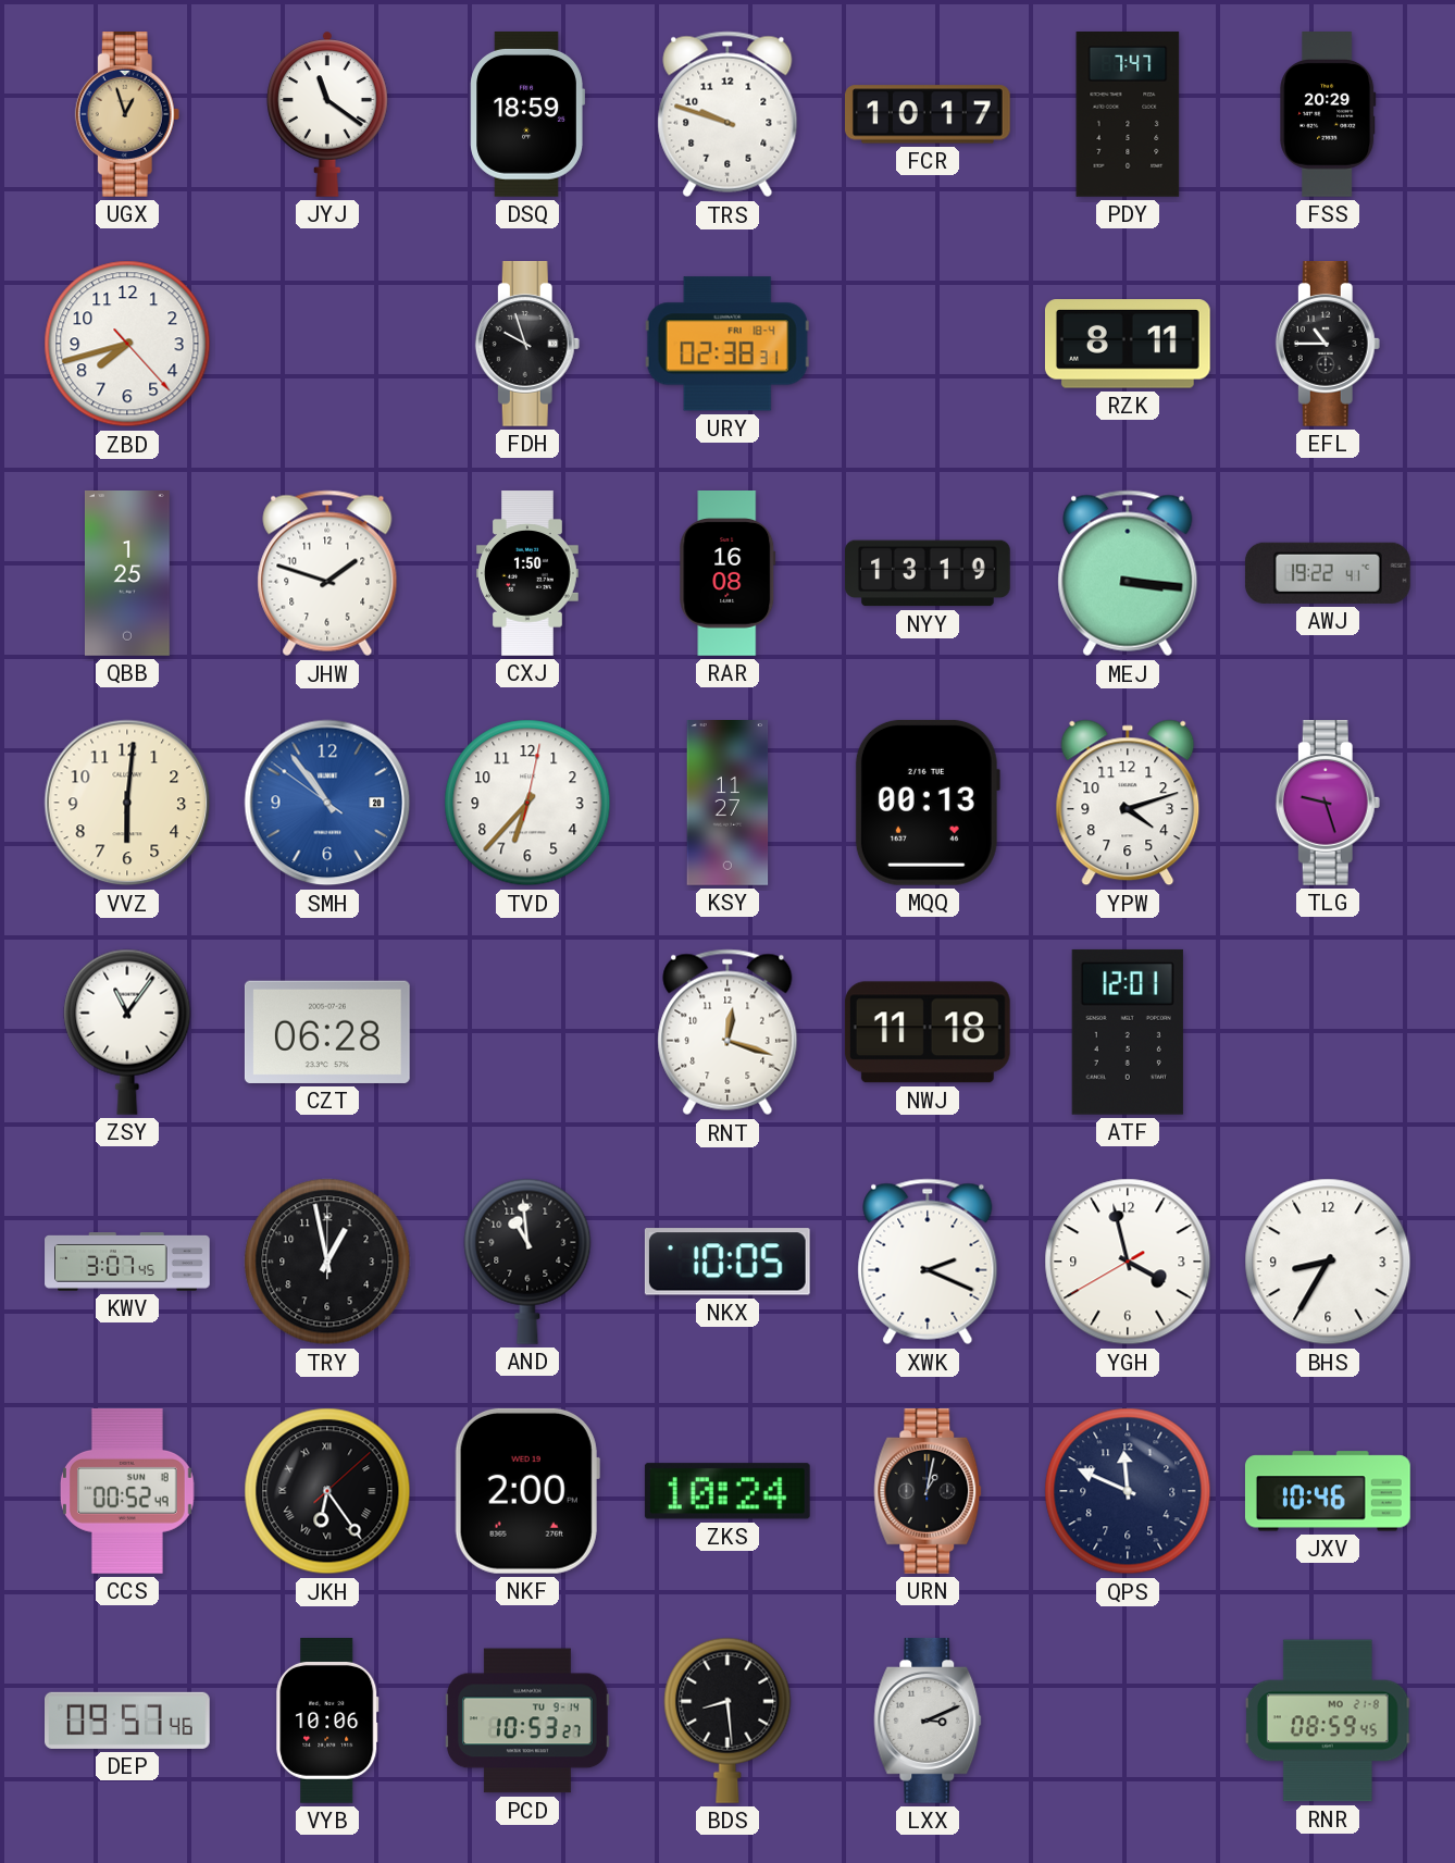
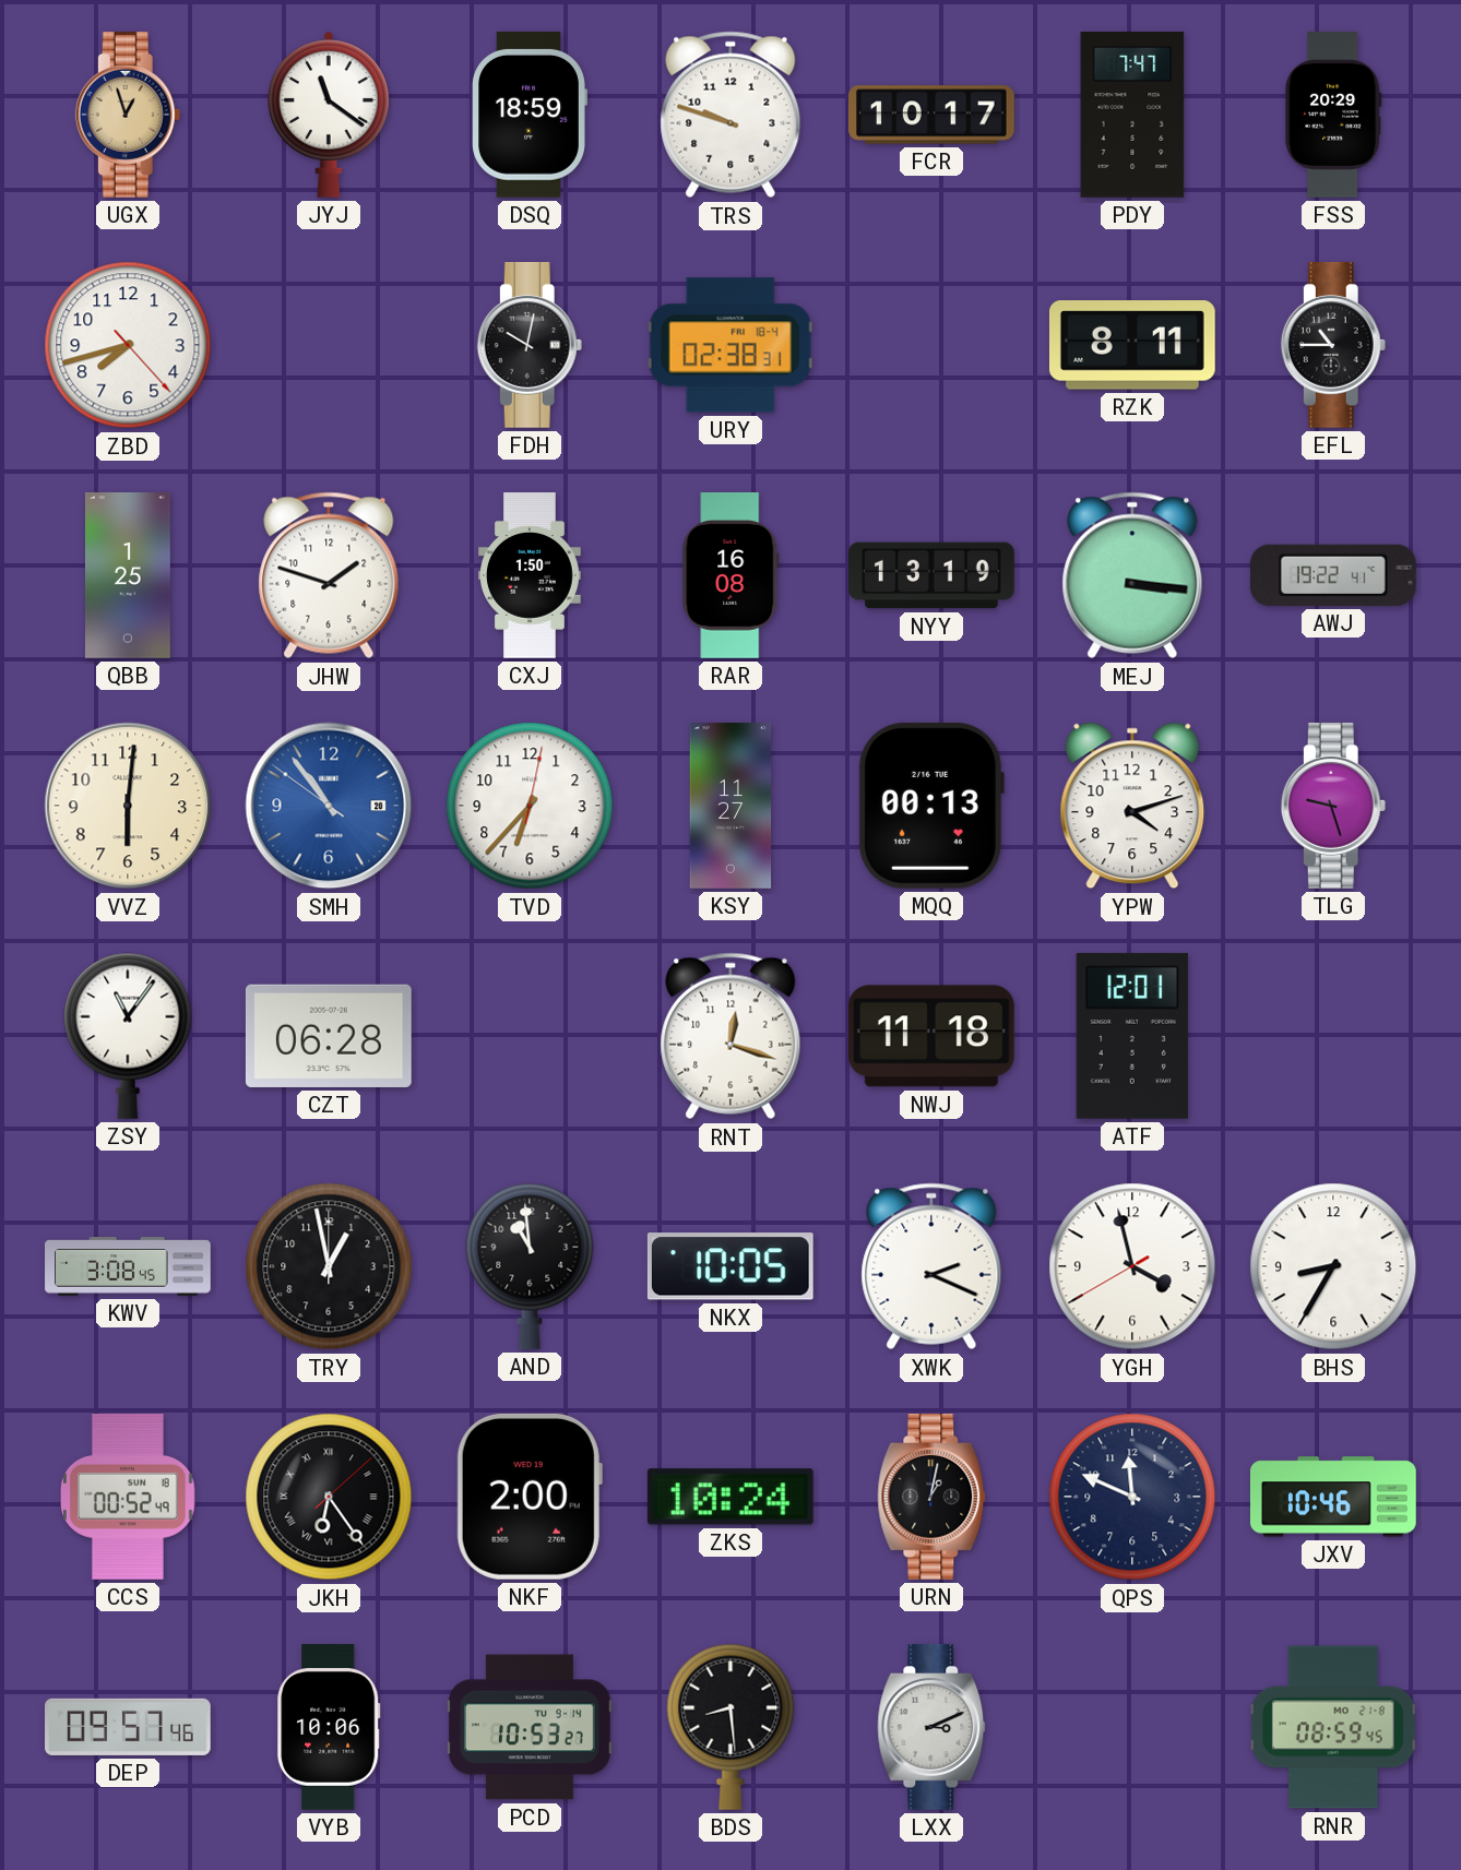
FDH: 9:57 -> 10:02
KWV: 3:07 -> 3:08
